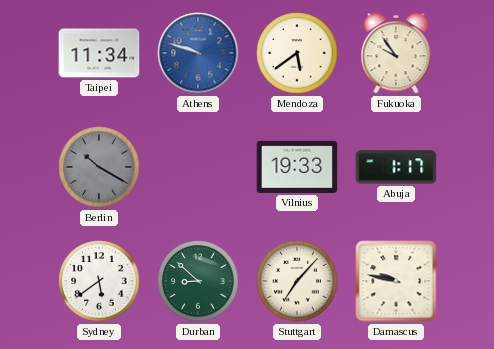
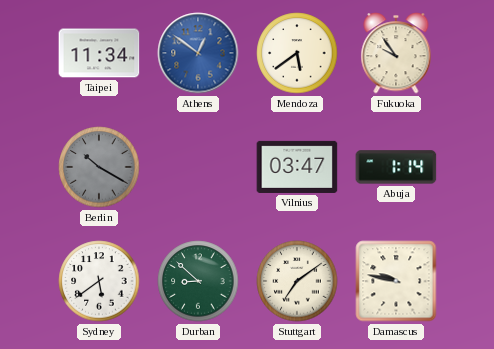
Athens: 9:48 -> 12:51
Vilnius: 19:33 -> 03:47
Abuja: 1:17 -> 1:14
Stuttgart: 7:07 -> 7:09
